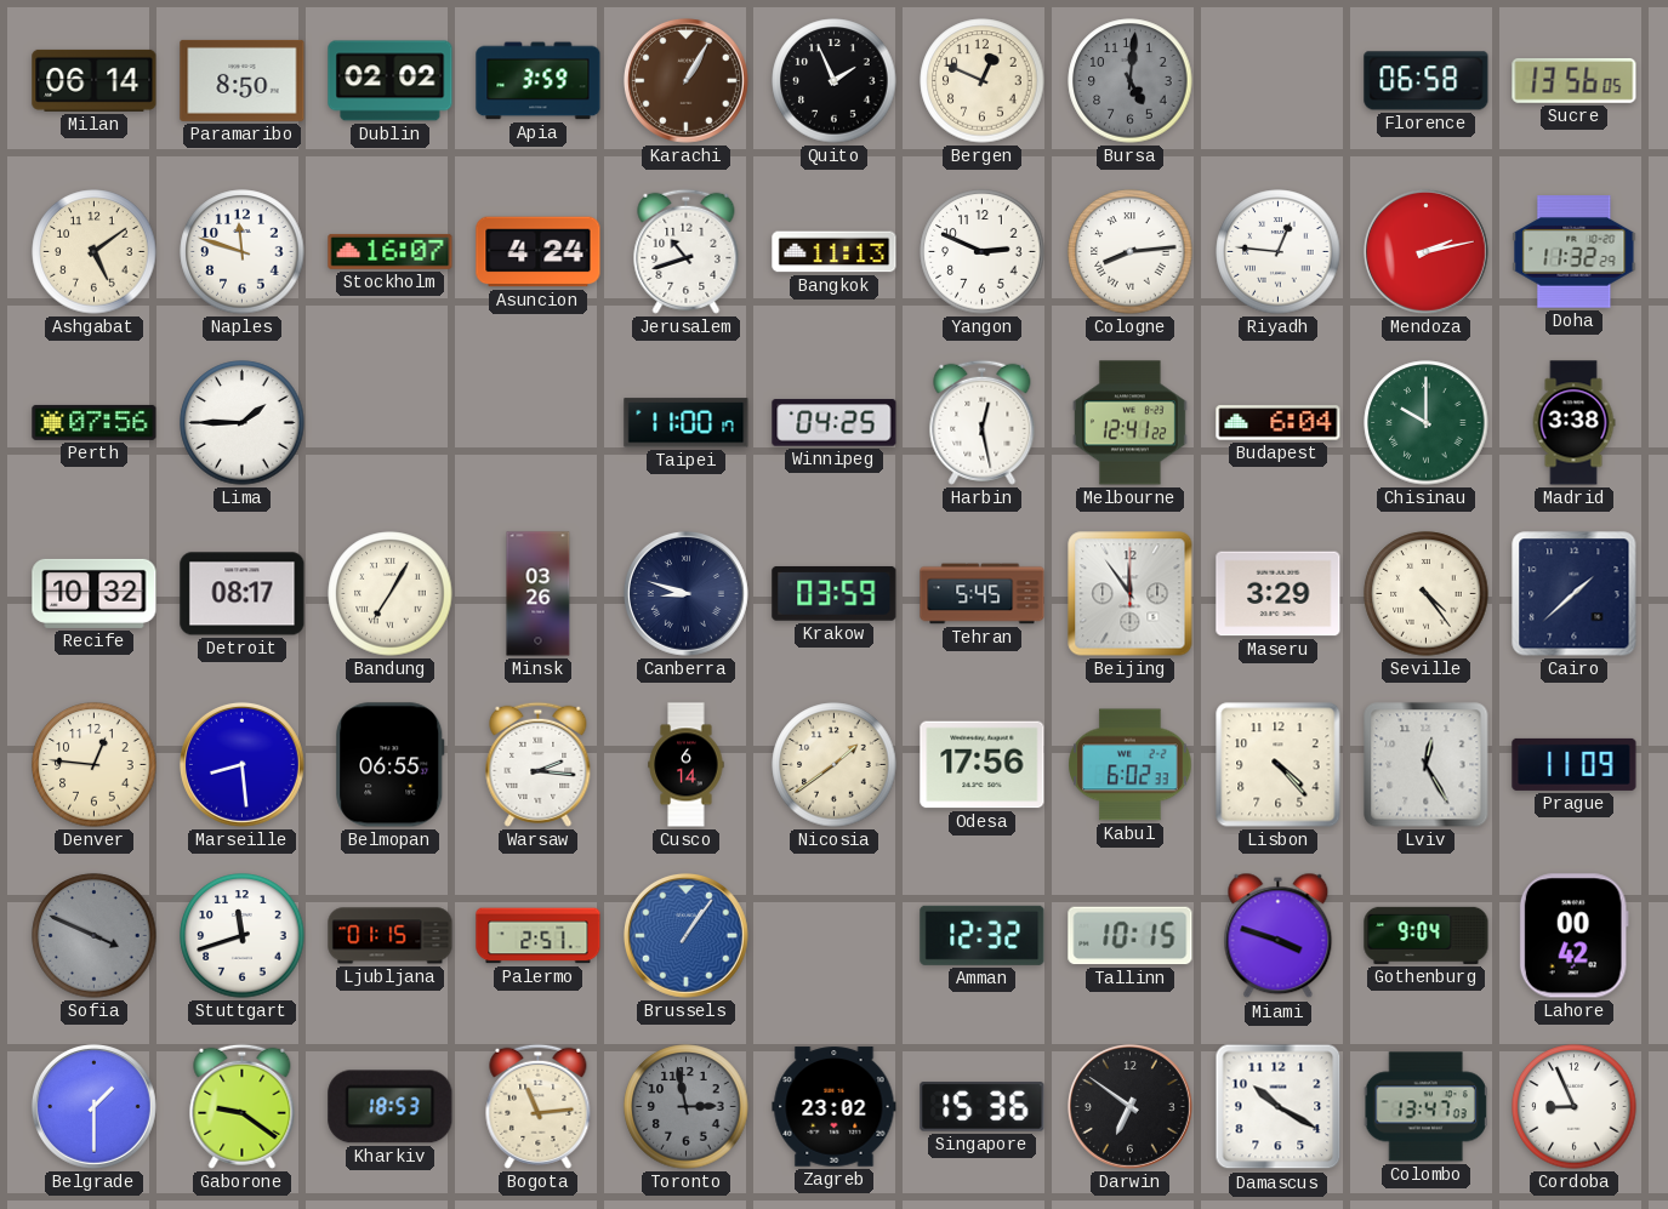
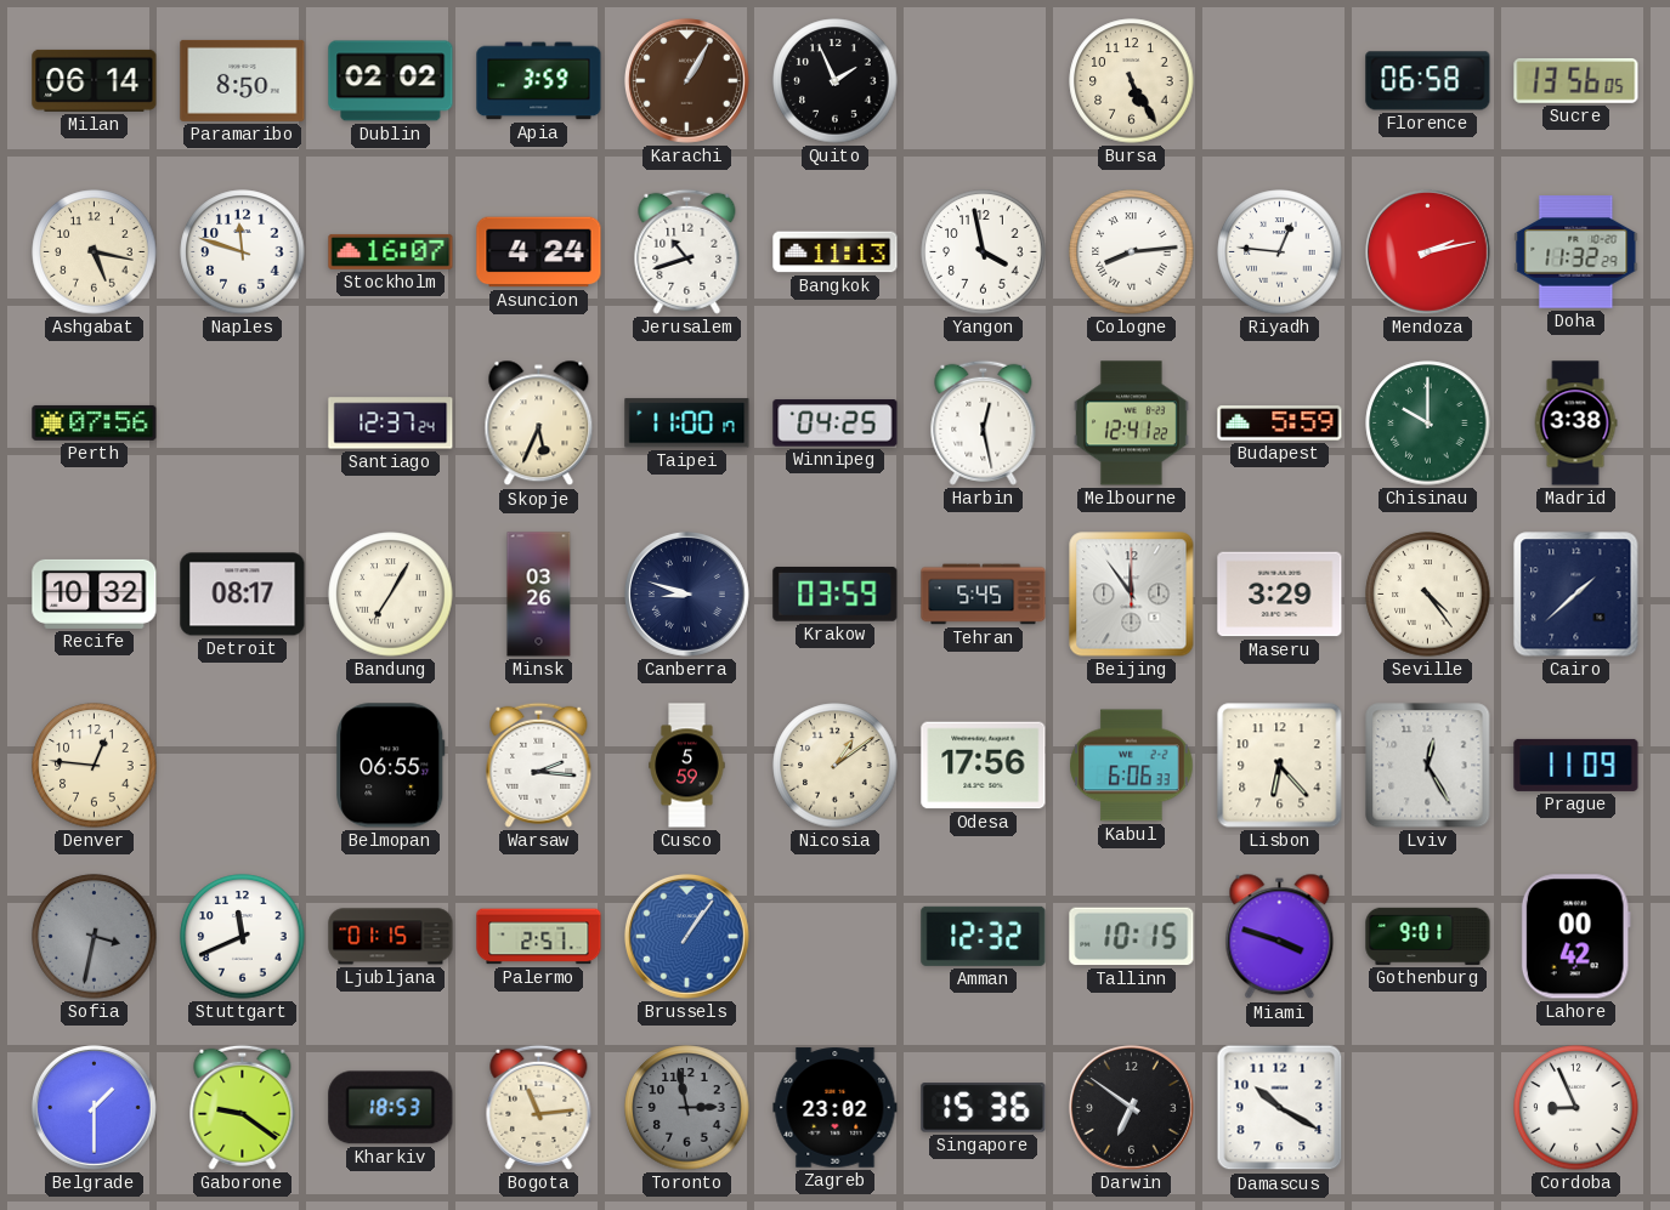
Bergen: 12:49 -> none
Bursa: 5:01 -> 5:25
Bursa dial: grey -> cream
Ashgabat: 5:09 -> 5:17
Yangon: 2:49 -> 3:58
Lima: 1:45 -> none
Santiago: none -> 12:37
Skopje: none -> 5:34
Budapest: 6:04 -> 5:59
Marseille: 8:29 -> none
Cusco: 6:14 -> 5:59
Nicosia: 1:39 -> 1:09
Kabul: 6:02 -> 6:06
Lisbon: 4:23 -> 6:23
Sofia: 3:49 -> 3:32
Stuttgart: 11:42 -> 11:41
Gothenburg: 9:04 -> 9:01
Colombo: 13:47 -> none
